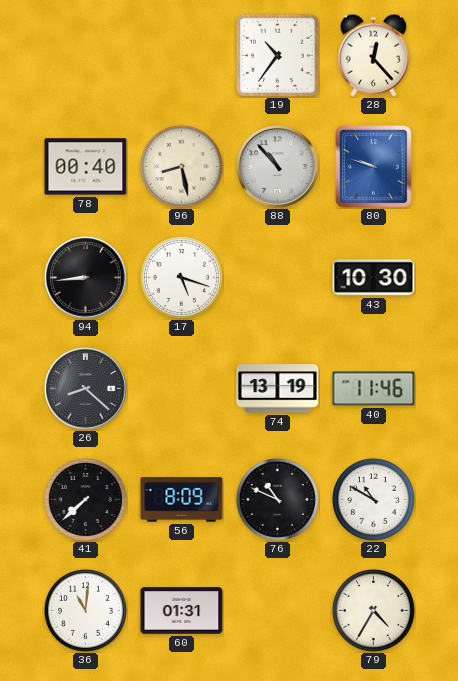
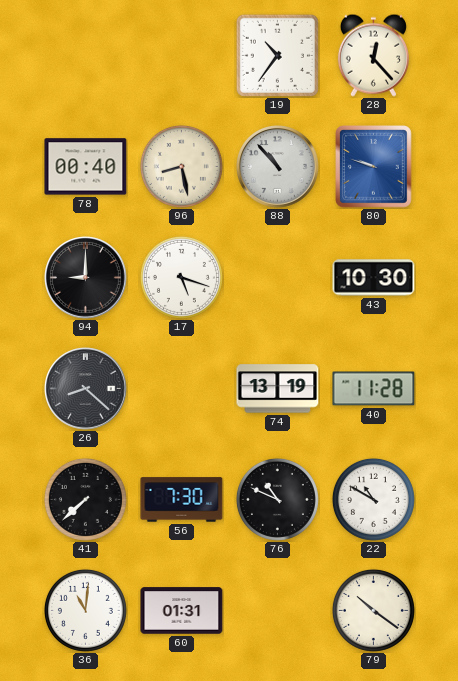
94: 8:44 -> 9:00
40: 11:46 -> 11:28
56: 8:09 -> 7:30
79: 4:35 -> 10:21
